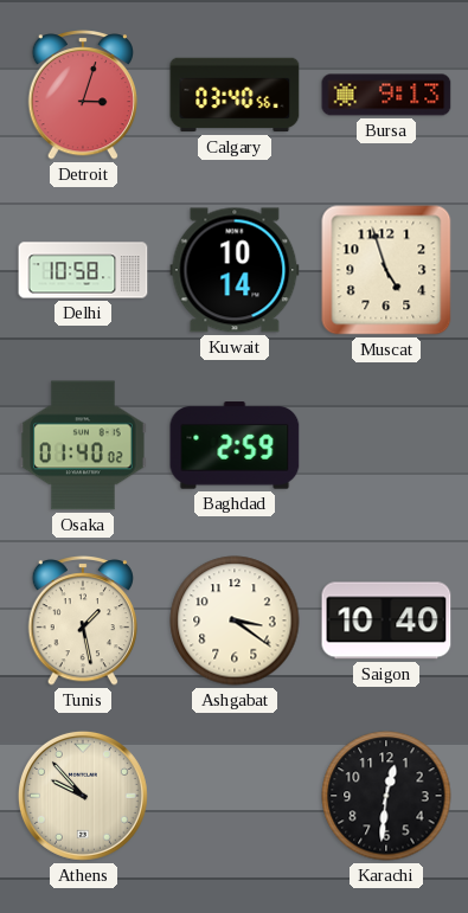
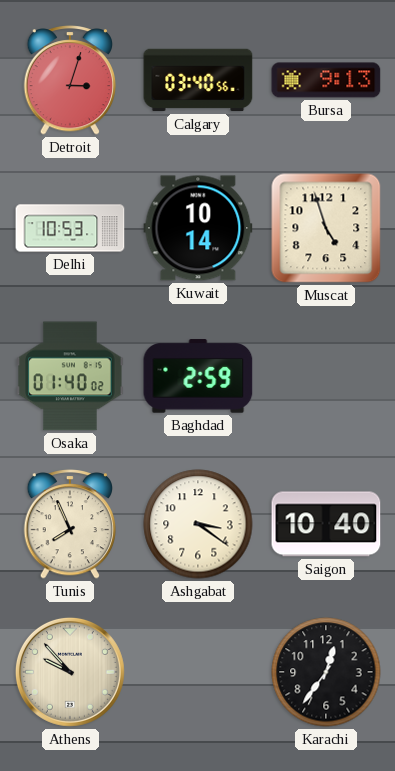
Delhi: 10:58 -> 10:53
Tunis: 1:28 -> 7:56
Karachi: 12:31 -> 12:36
